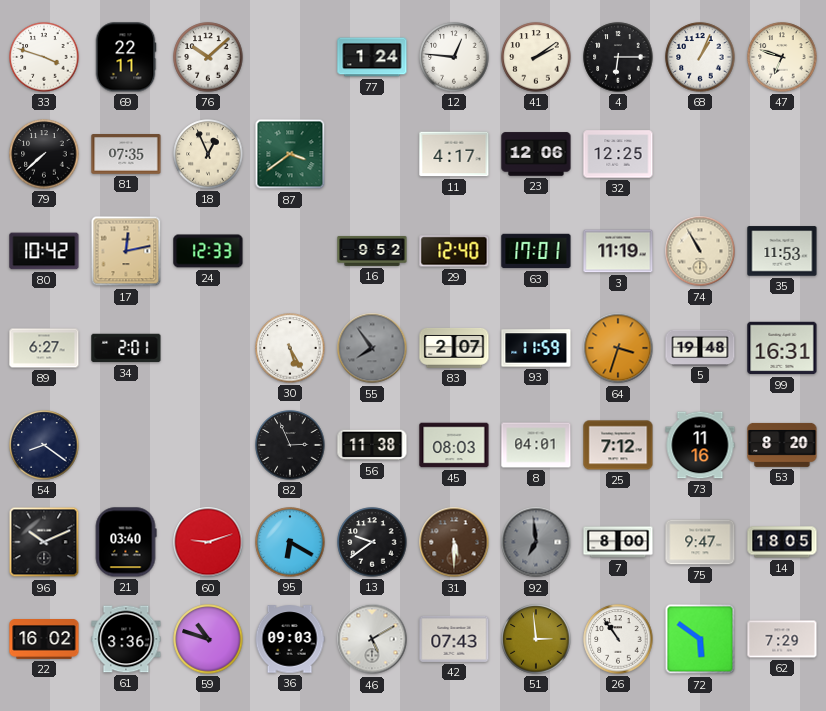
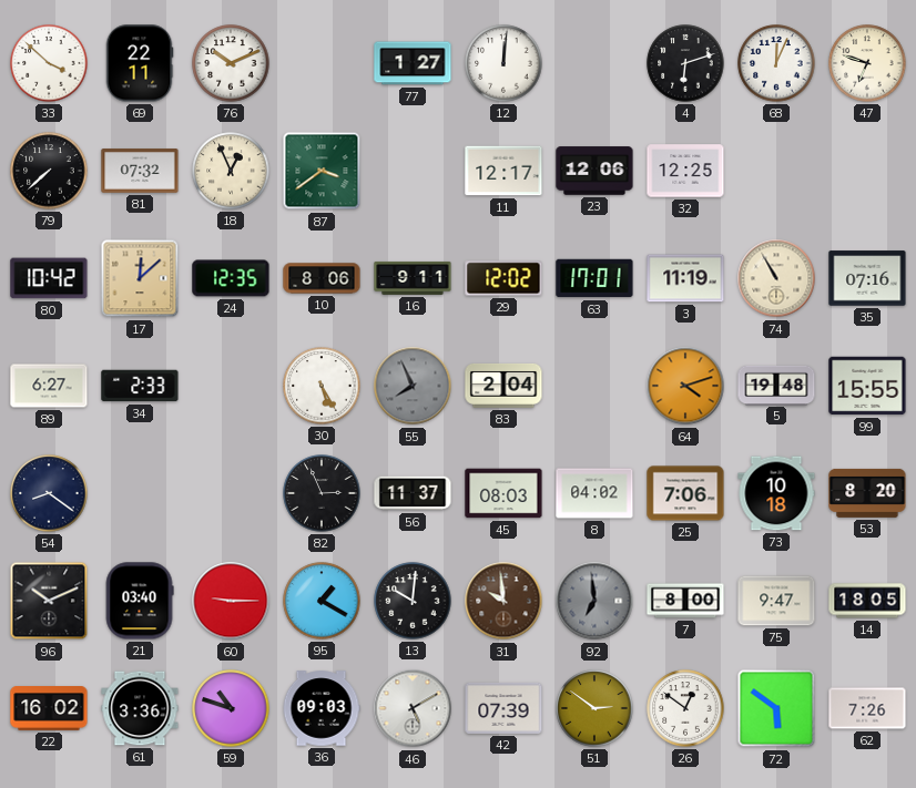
33: 3:48 -> 3:52
76: 10:08 -> 10:11
77: 1:24 -> 1:27
12: 12:46 -> 12:01
41: 2:09 -> none
4: 6:15 -> 6:12
68: 1:04 -> 12:04
81: 07:35 -> 07:32
11: 4:17 -> 12:17
17: 12:13 -> 12:08
24: 12:33 -> 12:35
10: none -> 8:06
16: 9:52 -> 9:11
29: 12:40 -> 12:02
35: 11:53 -> 07:16
34: 2:01 -> 2:33
55: 7:54 -> 7:56
83: 2:07 -> 2:04
93: 11:59 -> none
64: 3:33 -> 4:12
99: 16:31 -> 15:55
56: 11:38 -> 11:37
8: 04:01 -> 04:02
25: 7:12 -> 7:06
73: 11:16 -> 10:18
60: 9:12 -> 9:15
95: 6:20 -> 1:20
13: 9:39 -> 10:01
31: 5:30 -> 9:59
42: 07:43 -> 07:39
51: 2:59 -> 2:51
26: 10:54 -> 12:51
62: 7:29 -> 7:26
